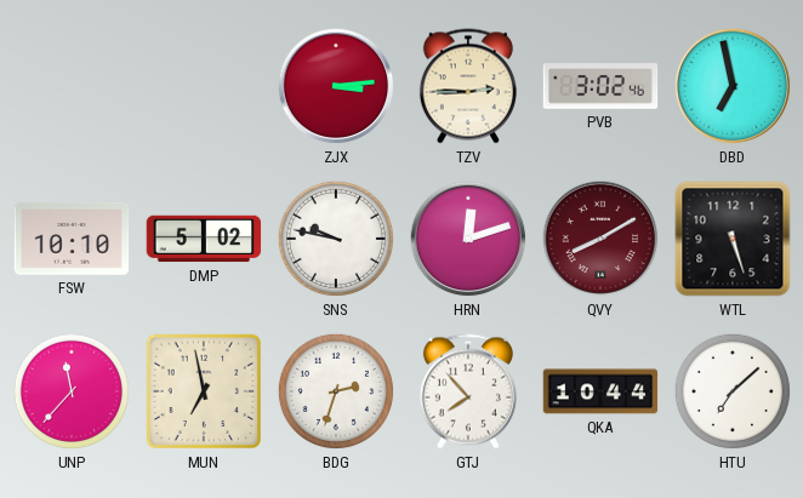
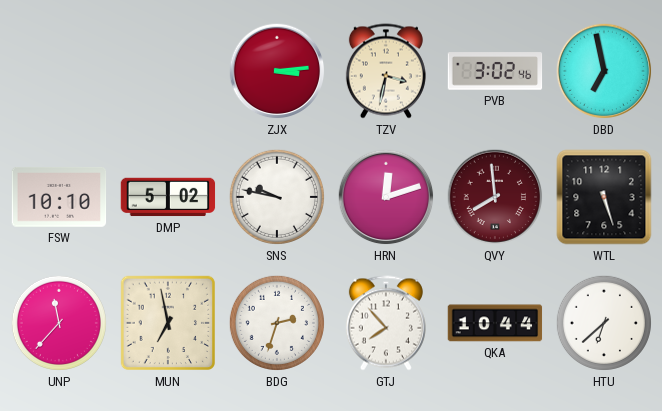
TZV: 2:45 -> 3:32
QVY: 8:10 -> 7:59
HTU: 7:08 -> 6:38
